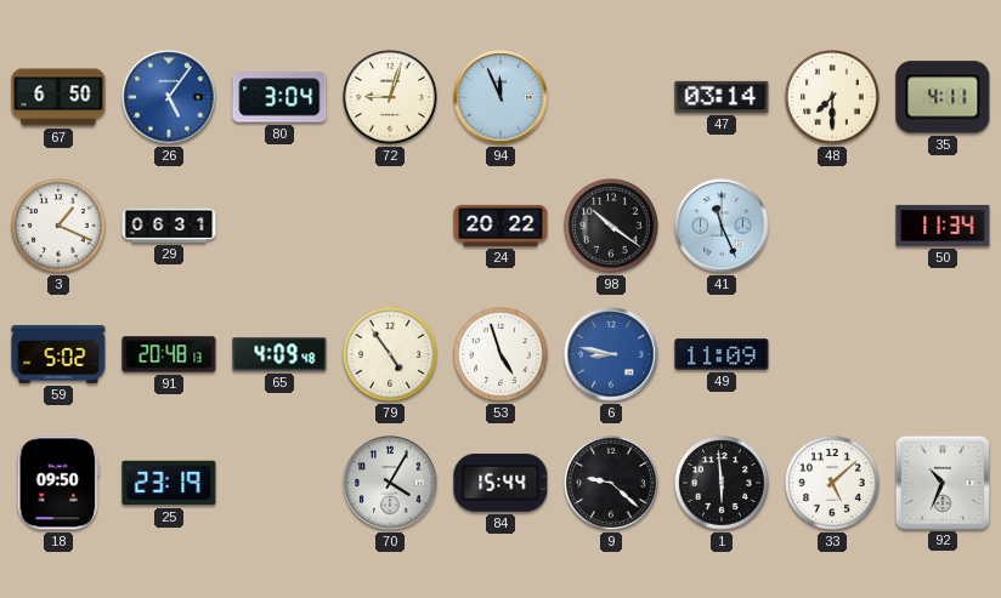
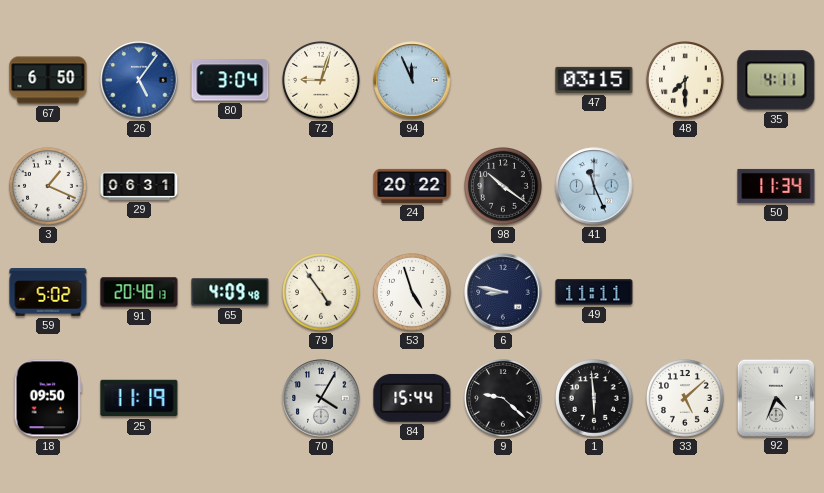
47: 03:14 -> 03:15
6 dial: blue -> navy
49: 11:09 -> 11:11
25: 23:19 -> 11:19
92: 10:34 -> 4:34
